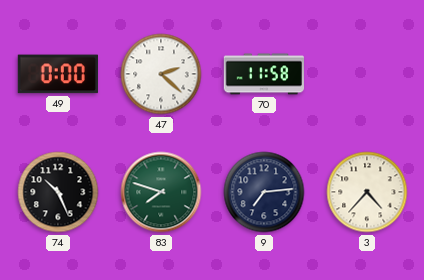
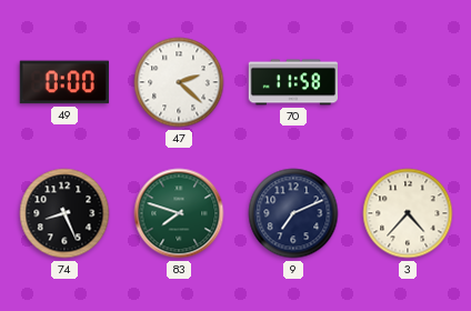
74: 10:26 -> 8:26
9: 7:14 -> 7:11
